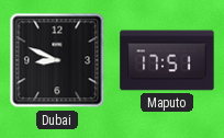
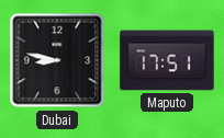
Dubai: 8:49 -> 8:47
